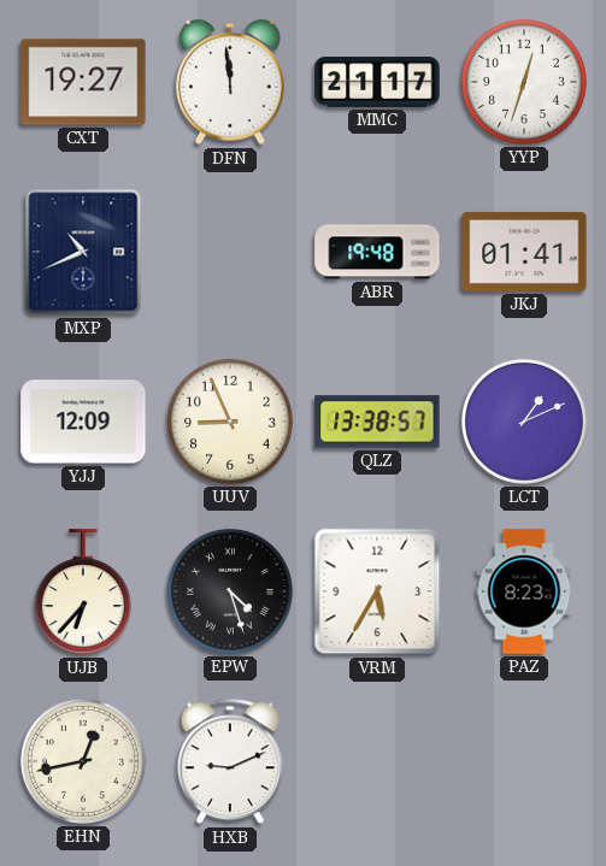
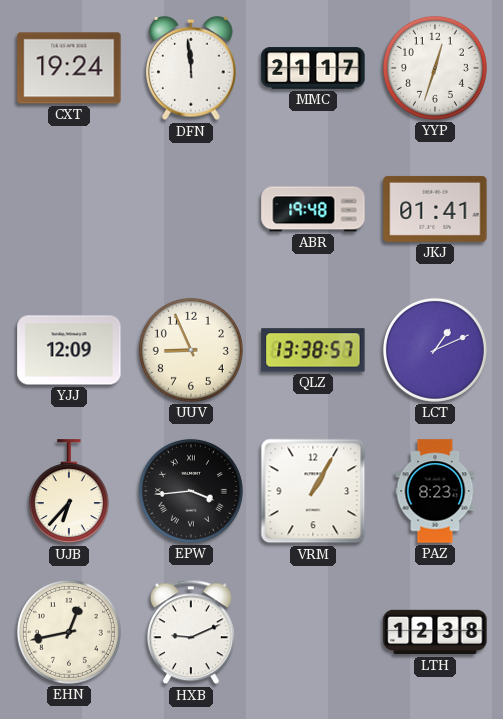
CXT: 19:27 -> 19:24
MXP: 10:41 -> none
EPW: 4:27 -> 3:44
VRM: 5:35 -> 1:05
LTH: none -> 12:38
